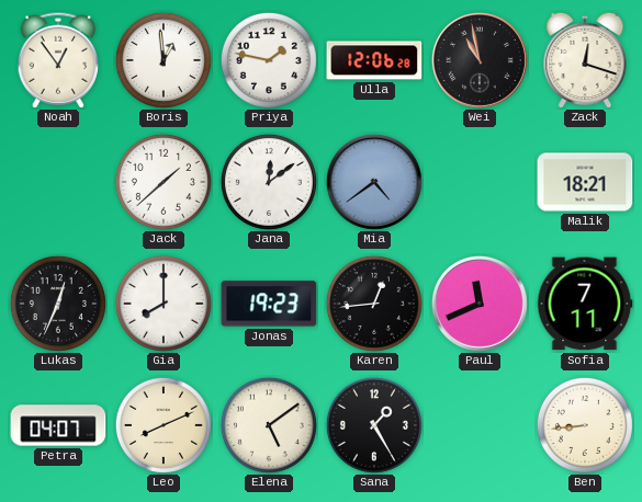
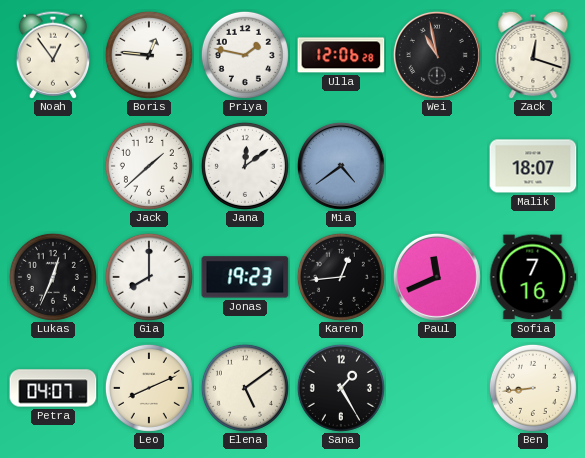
Boris: 12:59 -> 12:46
Malik: 18:21 -> 18:07
Sofia: 7:11 -> 7:16
